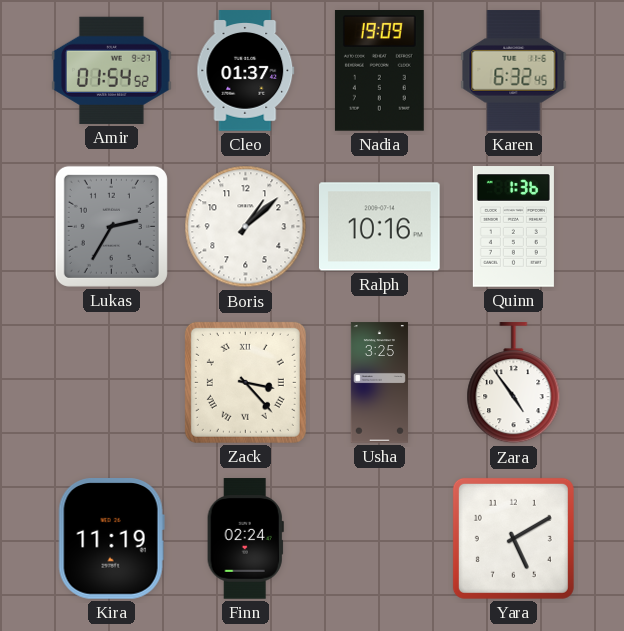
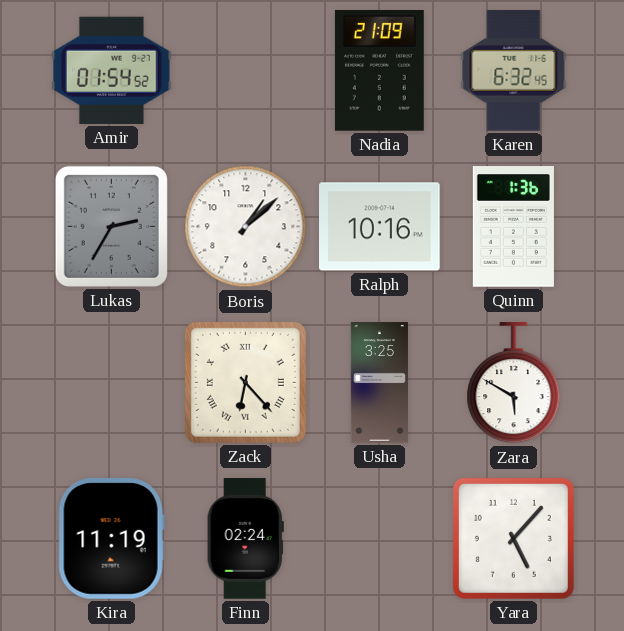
Cleo: 01:37 -> none
Nadia: 19:09 -> 21:09
Zack: 3:23 -> 6:23
Zara: 4:54 -> 5:50
Yara: 5:10 -> 5:07
